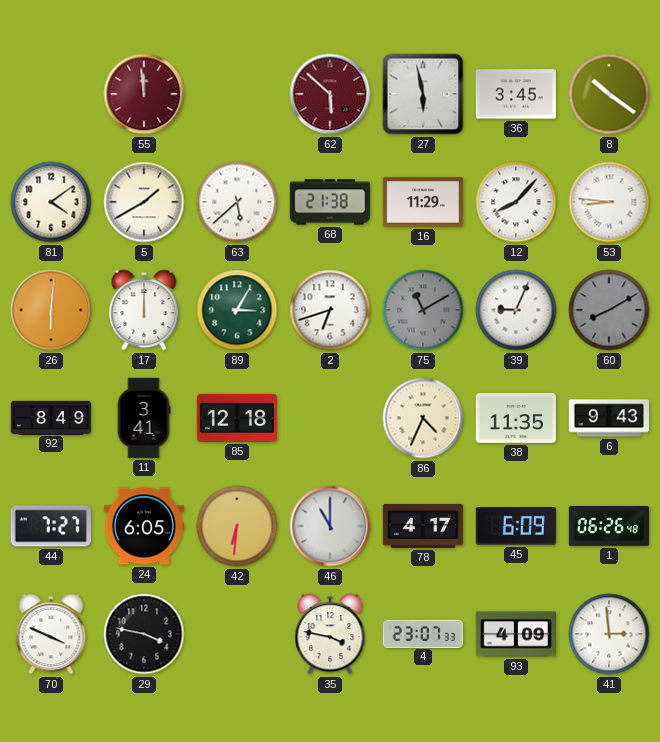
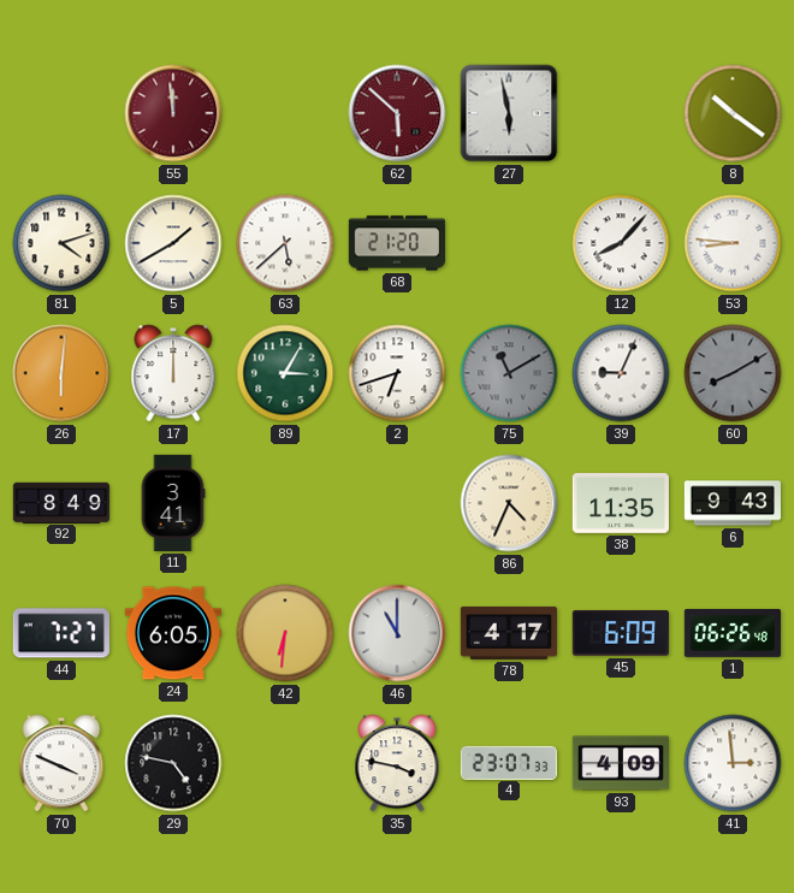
36: 3:45 -> none
81: 4:09 -> 4:12
68: 21:38 -> 21:20
16: 11:29 -> none
85: 12:18 -> none
29: 3:47 -> 4:47
